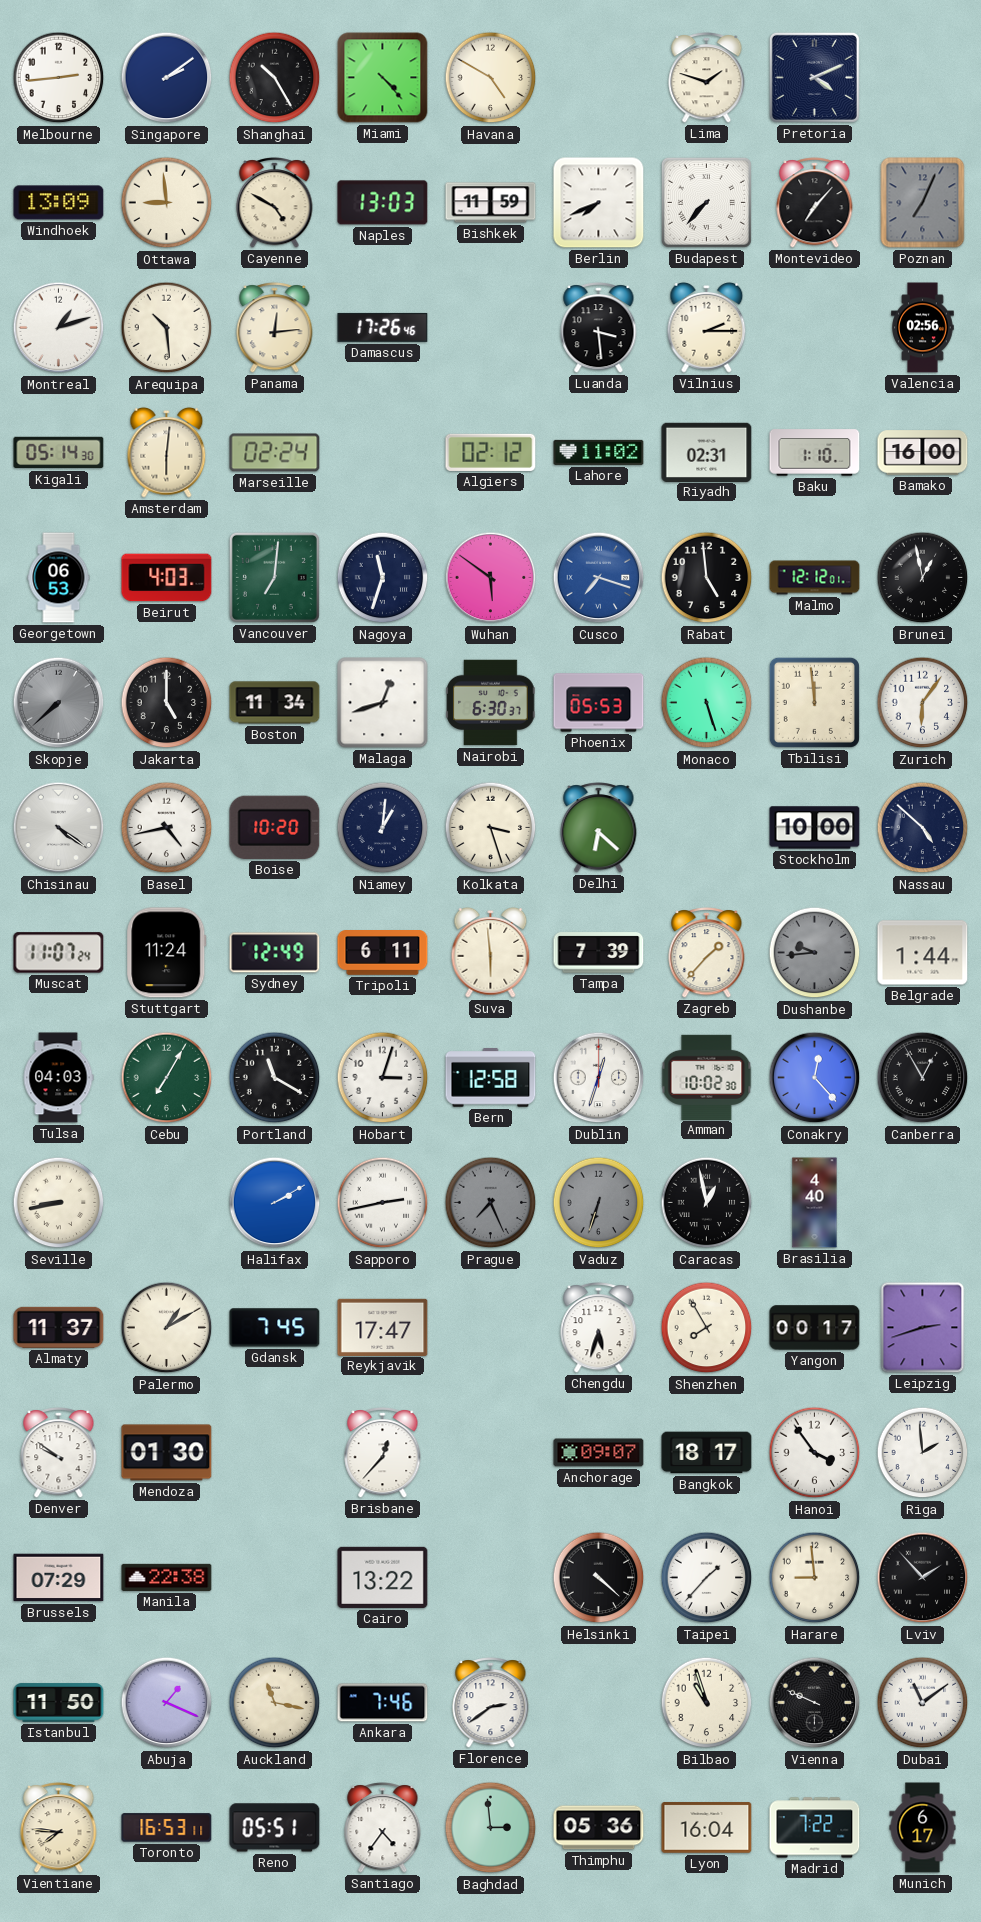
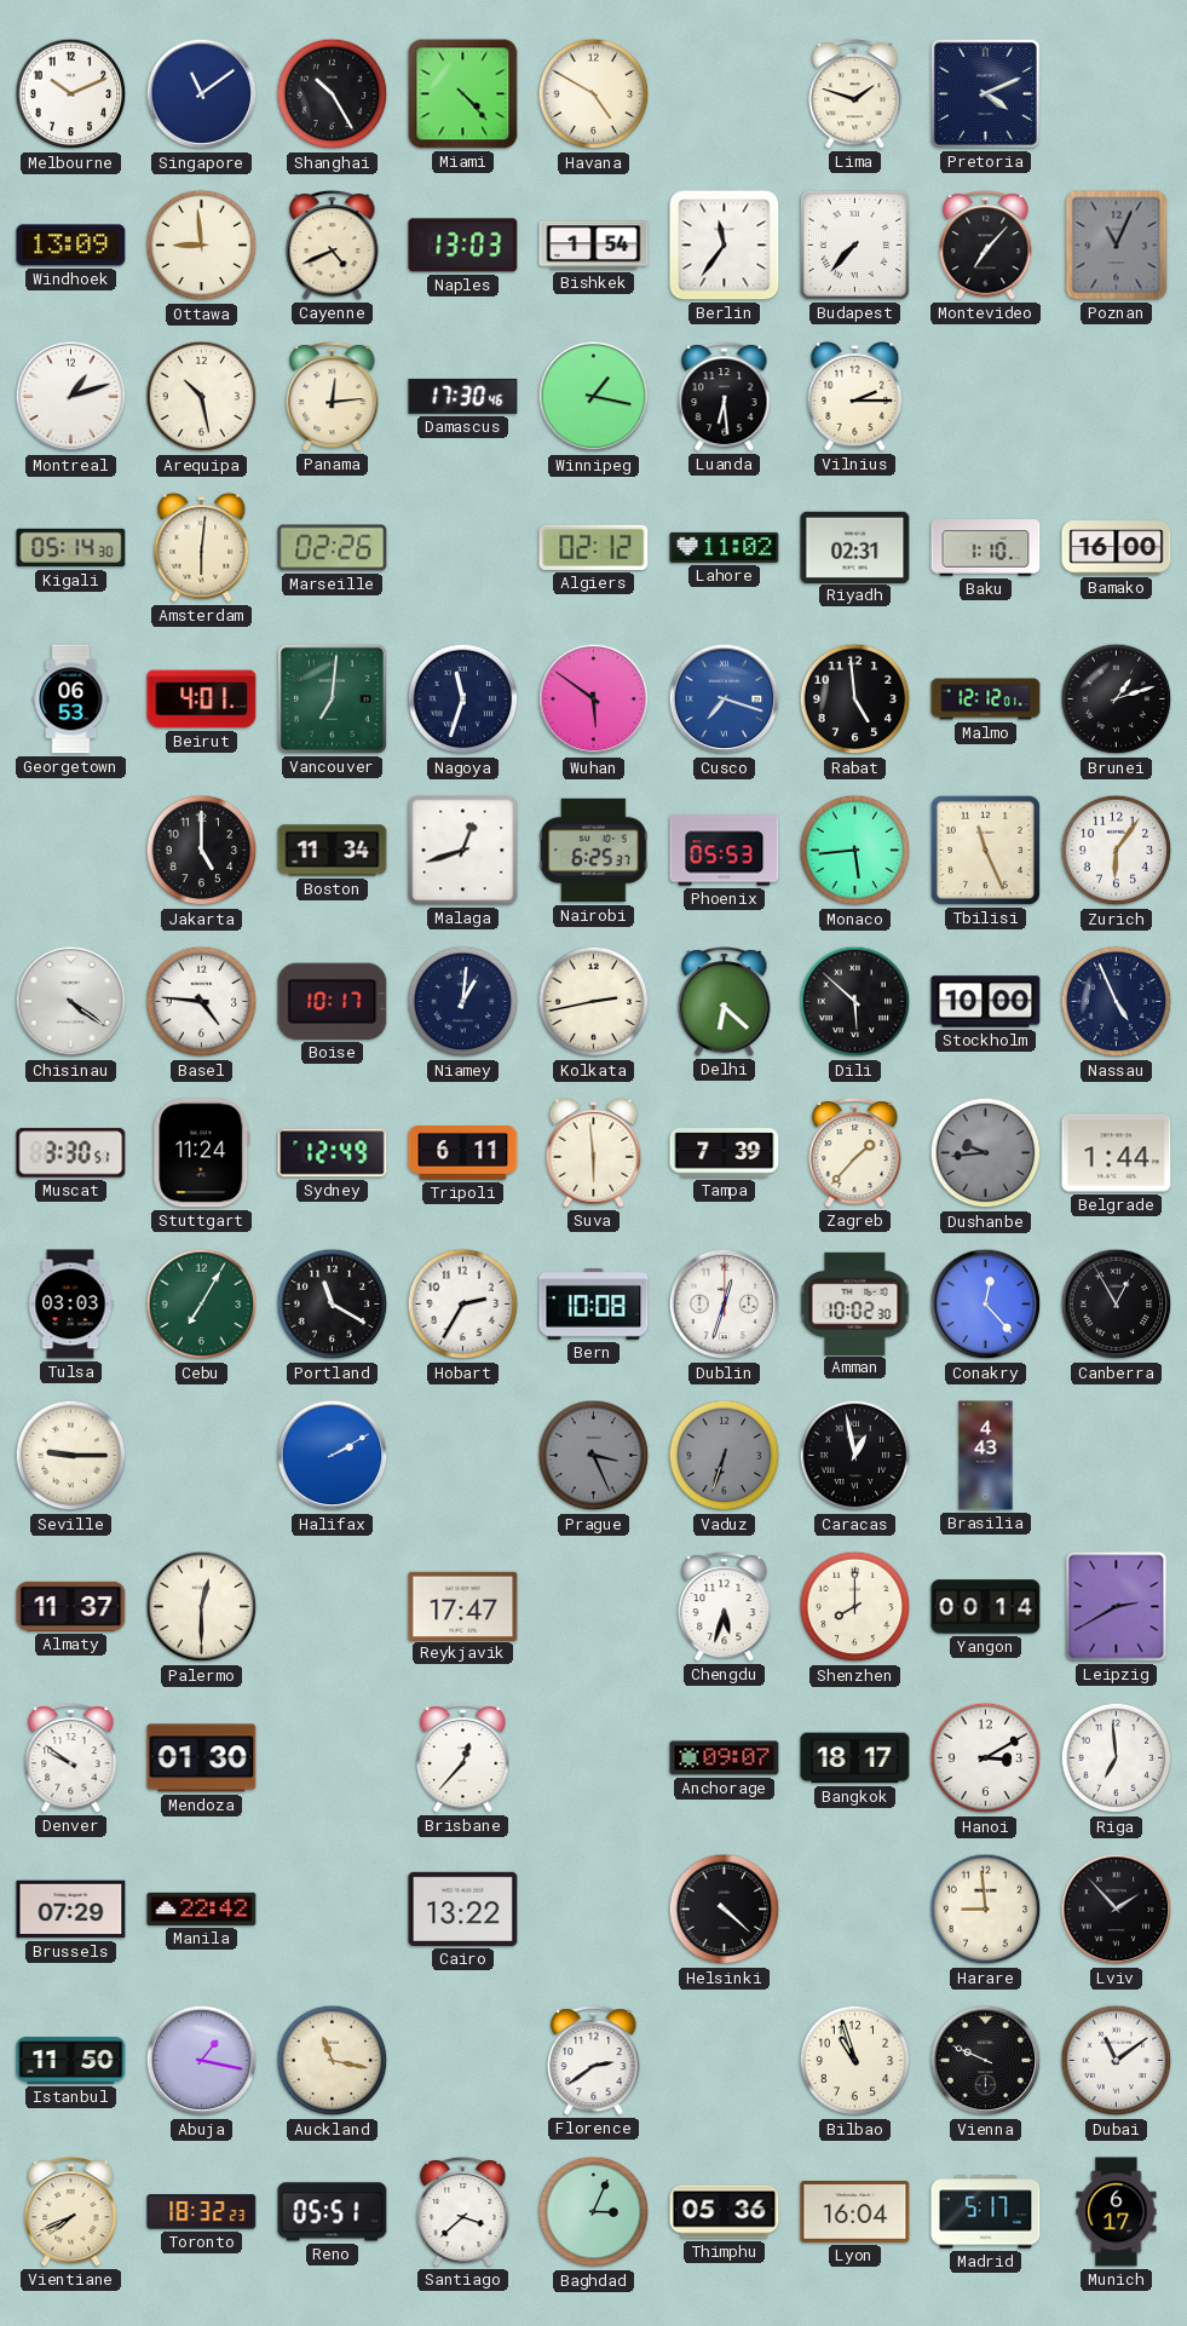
Melbourne: 2:44 -> 10:11
Singapore: 2:09 -> 11:09
Cayenne: 4:50 -> 4:41
Bishkek: 11:59 -> 1:54
Berlin: 7:41 -> 11:36
Poznan: 7:04 -> 11:04
Arequipa: 10:29 -> 10:28
Damascus: 17:26 -> 17:30
Winnipeg: none -> 1:17
Luanda: 3:29 -> 6:29
Valencia: 02:56 -> none
Marseille: 02:24 -> 02:26
Beirut: 4:03 -> 4:01
Brunei: 12:58 -> 1:12
Skopje: 7:38 -> none
Nairobi: 6:30 -> 6:25
Monaco: 5:27 -> 5:44
Tbilisi: 11:59 -> 11:26
Basel: 4:43 -> 4:46
Boise: 10:20 -> 10:17
Kolkata: 3:27 -> 2:43
Dili: none -> 5:52
Nassau: 4:52 -> 4:56
Muscat: 11:07 -> 3:30
Tulsa: 04:03 -> 03:03
Hobart: 3:03 -> 2:35
Bern: 12:58 -> 10:08
Seville: 8:43 -> 9:15
Sapporo: 2:43 -> none
Prague: 7:26 -> 3:26
Brasilia: 4:40 -> 4:43
Palermo: 1:10 -> 12:30
Gdansk: 7:45 -> none
Shenzhen: 7:55 -> 8:00
Yangon: 00:17 -> 00:14
Leipzig: 2:42 -> 2:40
Hanoi: 3:54 -> 3:10
Riga: 1:59 -> 6:59
Manila: 22:38 -> 22:42
Taipei: 1:37 -> none
Abuja: 1:19 -> 1:17
Ankara: 7:46 -> none
Vientiane: 7:46 -> 7:41
Toronto: 16:53 -> 18:32
Santiago: 4:36 -> 3:38
Baghdad: 2:59 -> 3:04
Madrid: 7:22 -> 5:17
